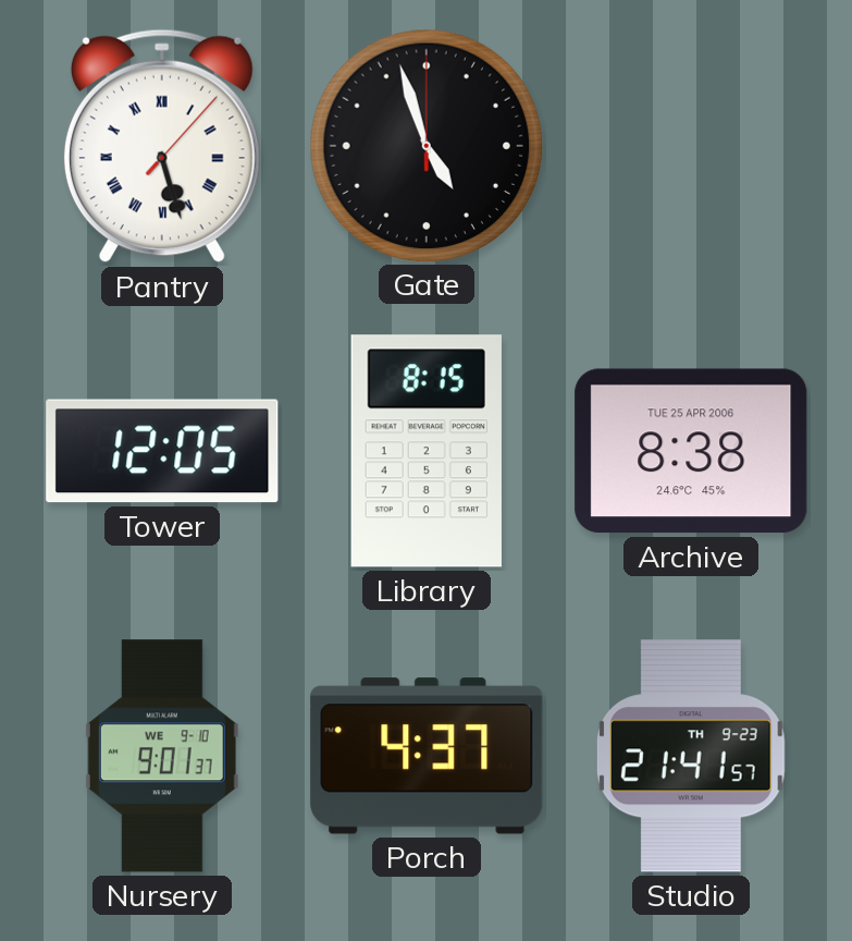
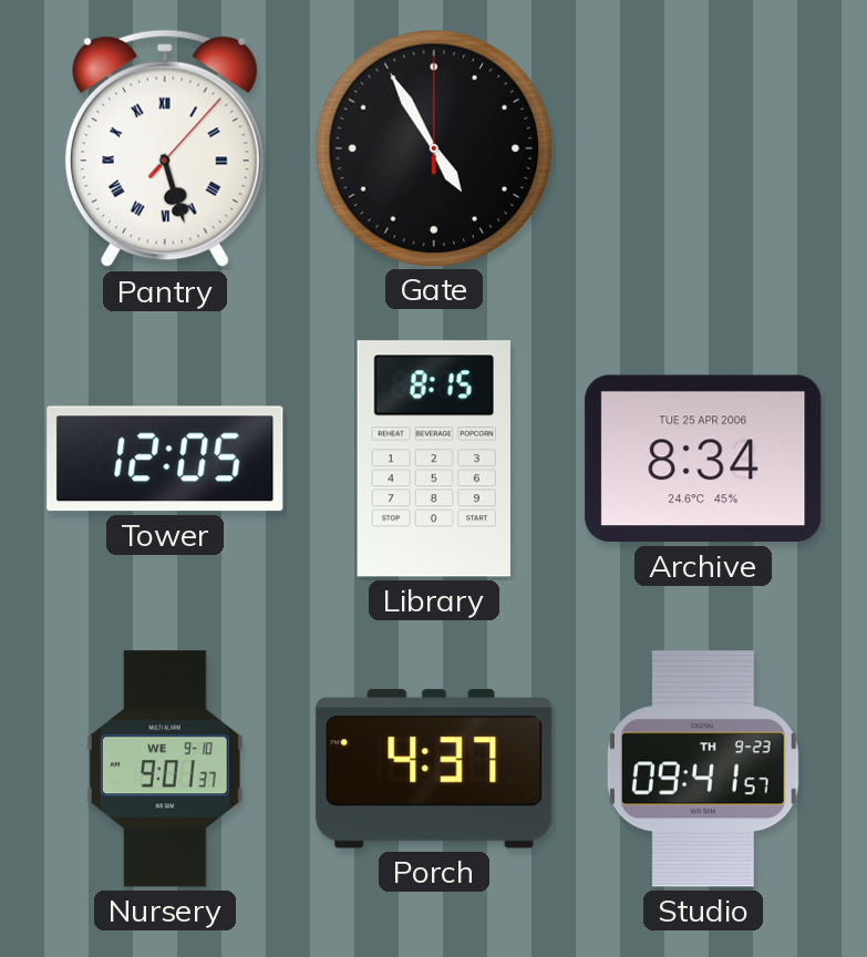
Gate: 4:57 -> 4:55
Archive: 8:38 -> 8:34
Studio: 21:41 -> 09:41
